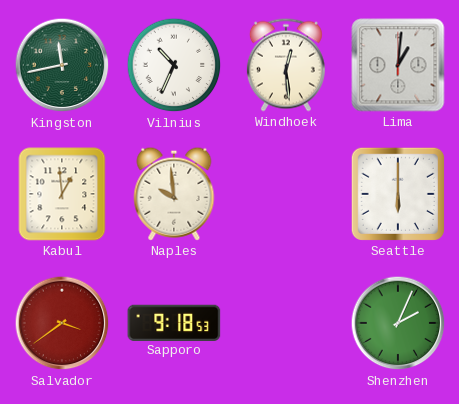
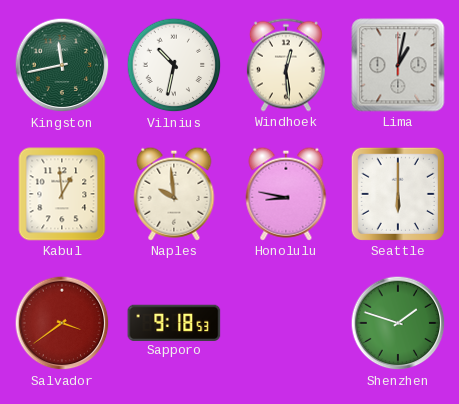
Vilnius: 10:34 -> 10:32
Lima: 1:01 -> 1:02
Honolulu: none -> 8:47
Shenzhen: 2:04 -> 1:48
